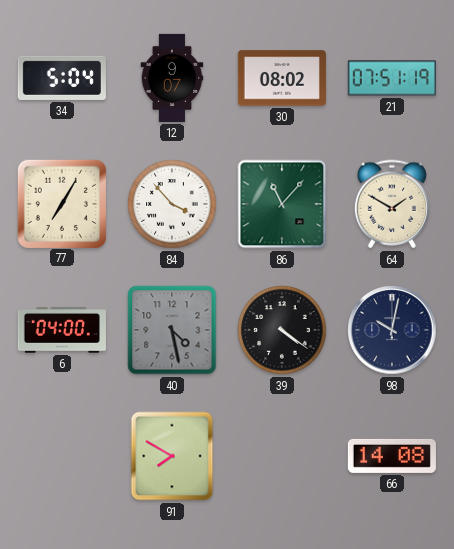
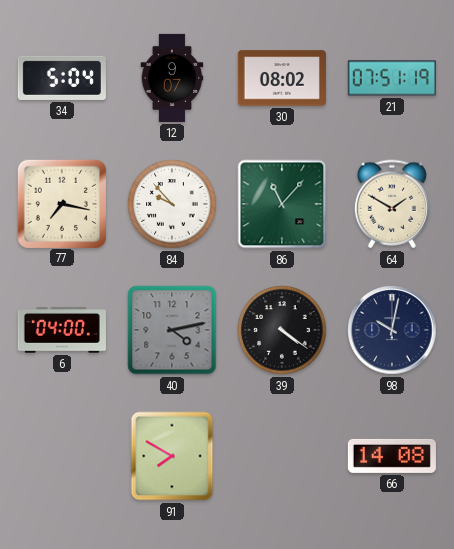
77: 7:05 -> 7:17
84: 3:53 -> 9:53
40: 4:28 -> 4:13
